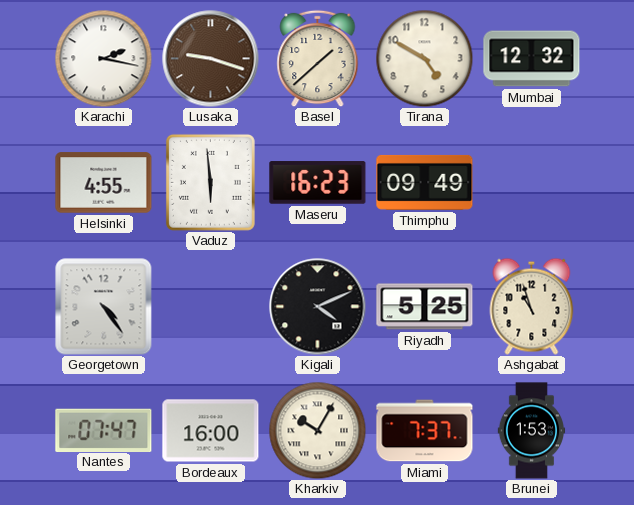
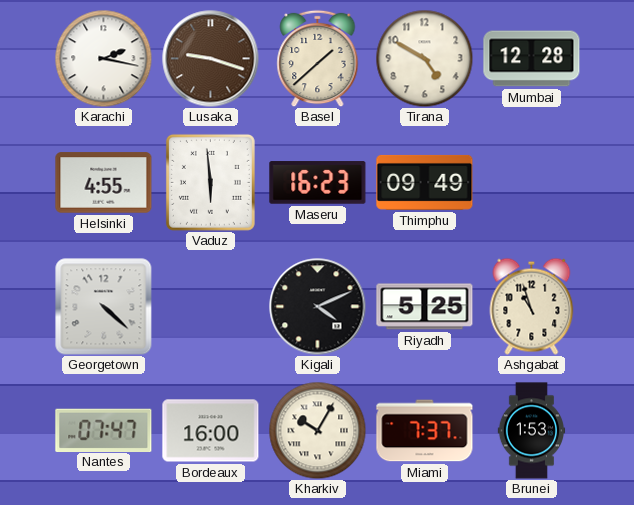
Mumbai: 12:32 -> 12:28
Georgetown: 4:24 -> 4:22
